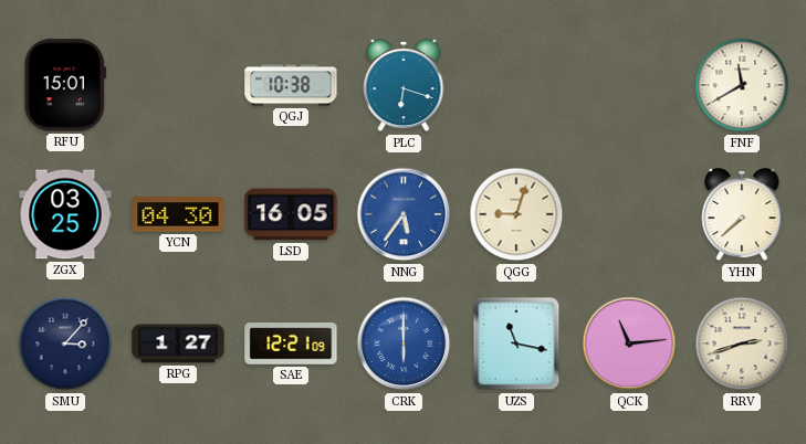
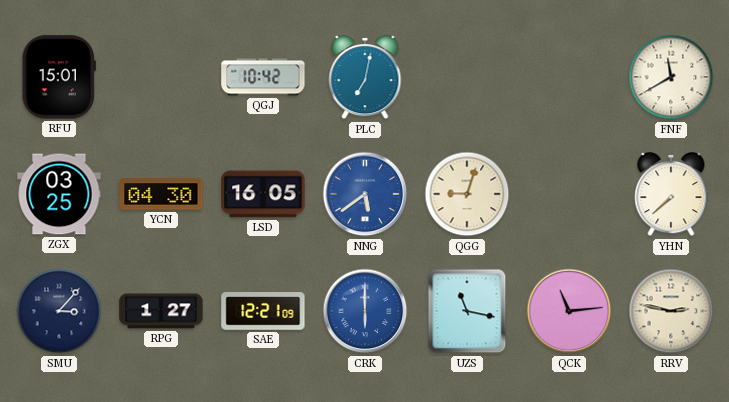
QGJ: 10:38 -> 10:42
PLC: 6:18 -> 7:02
NNG: 5:36 -> 5:39
RRV: 2:42 -> 2:47
